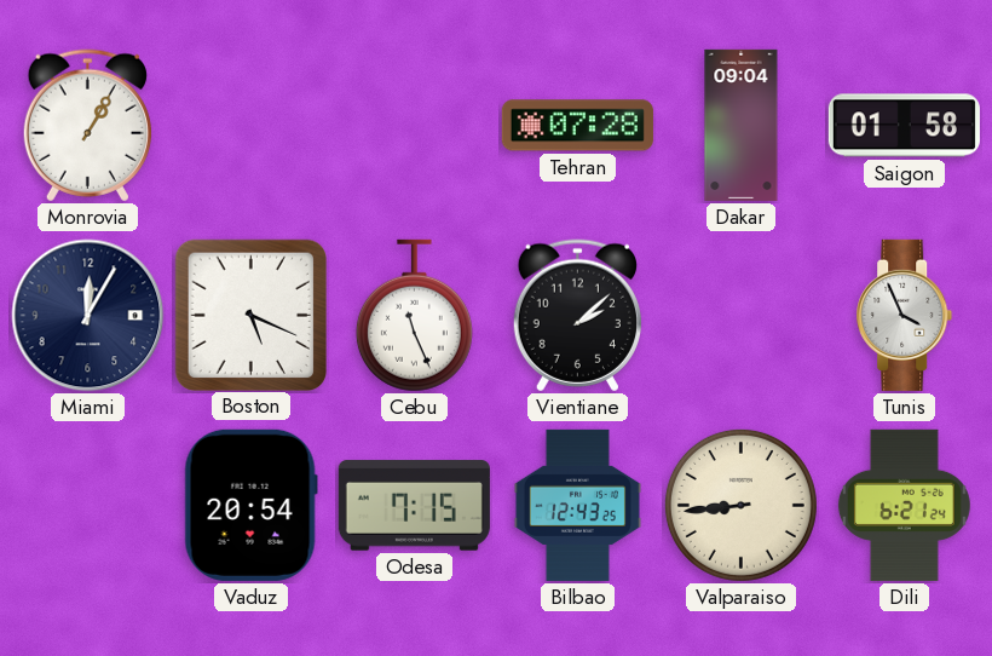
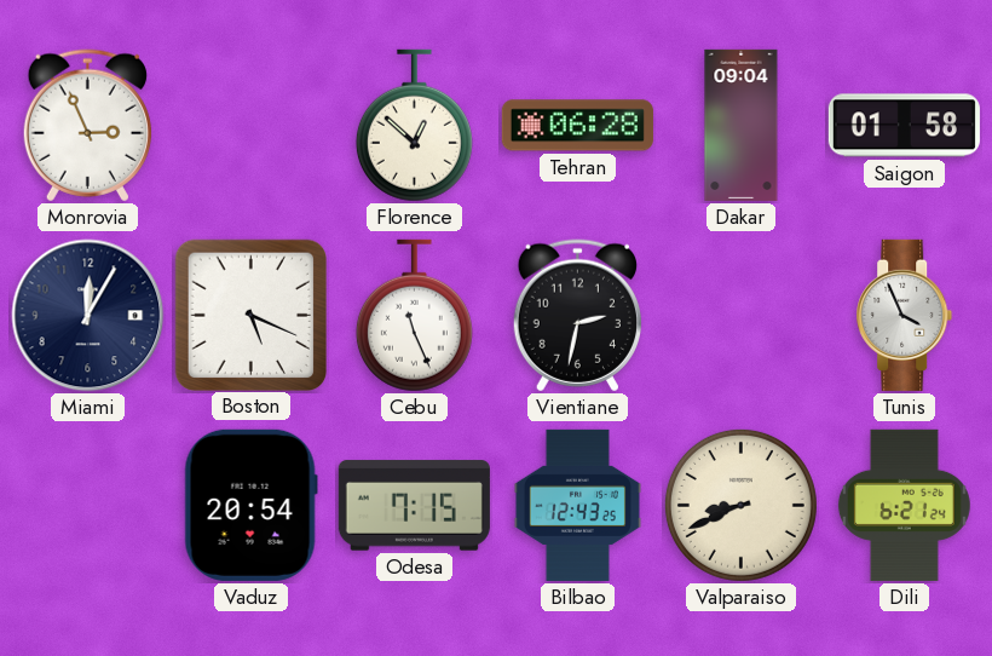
Monrovia: 1:05 -> 2:56
Florence: none -> 12:52
Tehran: 07:28 -> 06:28
Vientiane: 2:08 -> 2:32
Valparaiso: 8:44 -> 8:41
